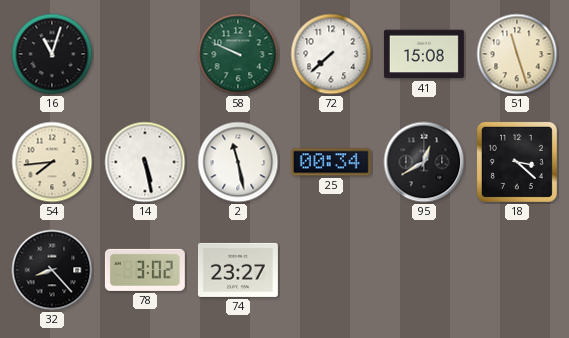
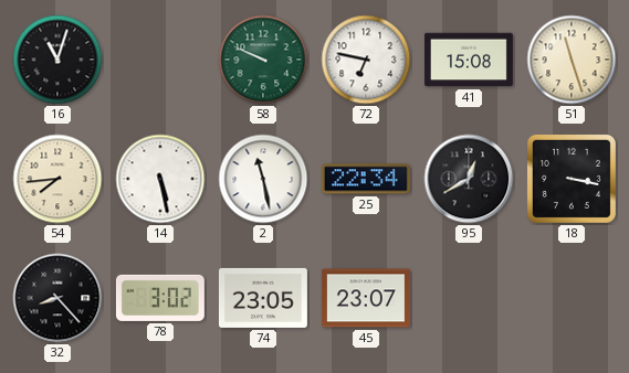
72: 7:38 -> 6:47
25: 00:34 -> 22:34
18: 3:22 -> 3:17
74: 23:27 -> 23:05
45: none -> 23:07
